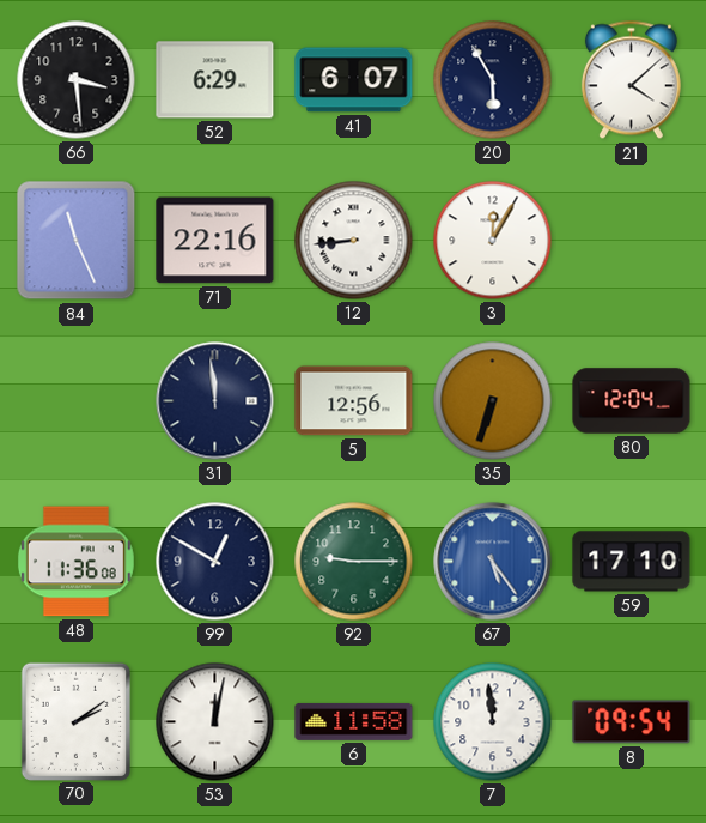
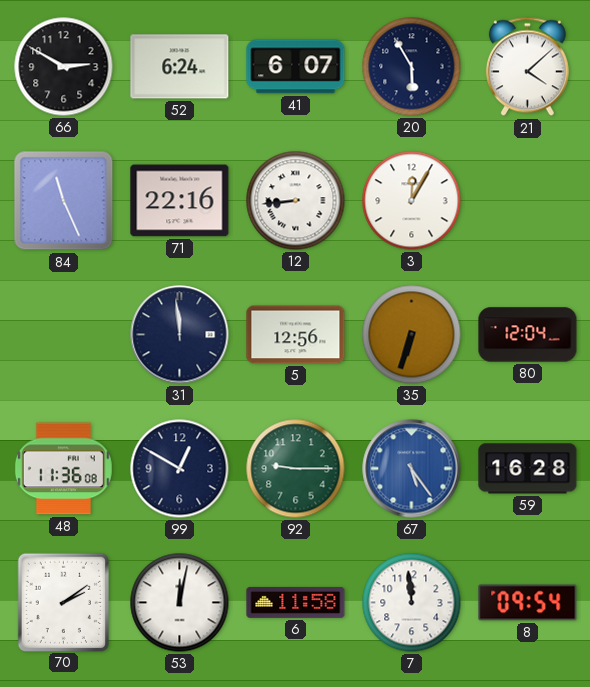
66: 3:29 -> 2:50
52: 6:29 -> 6:24
59: 17:10 -> 16:28
